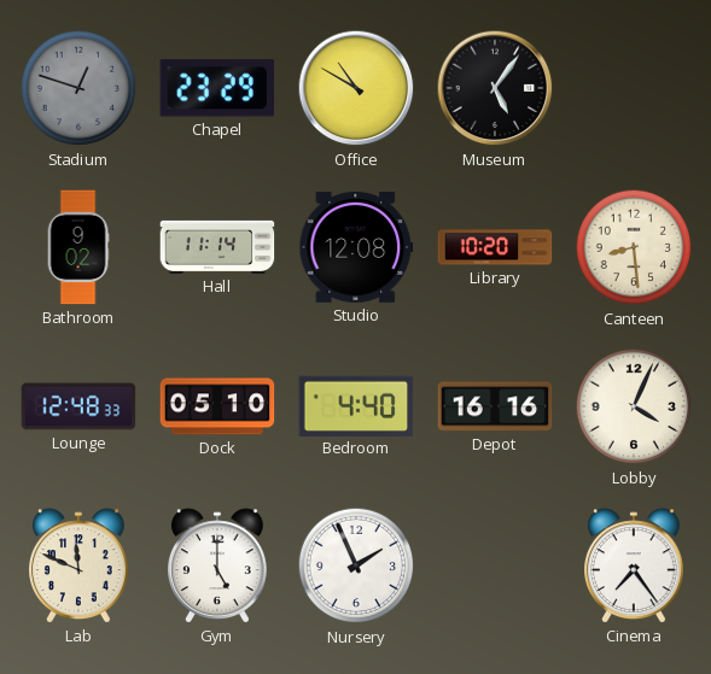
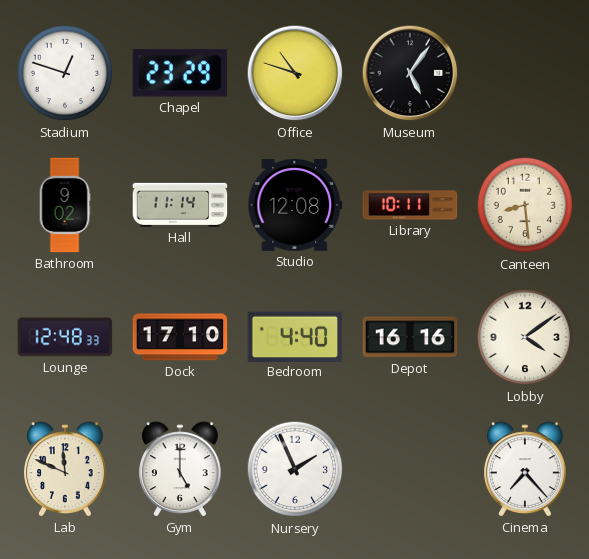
Stadium dial: grey -> white
Office: 10:50 -> 10:48
Library: 10:20 -> 10:11
Dock: 05:10 -> 17:10
Lobby: 4:04 -> 4:09
Cinema: 7:24 -> 7:23
